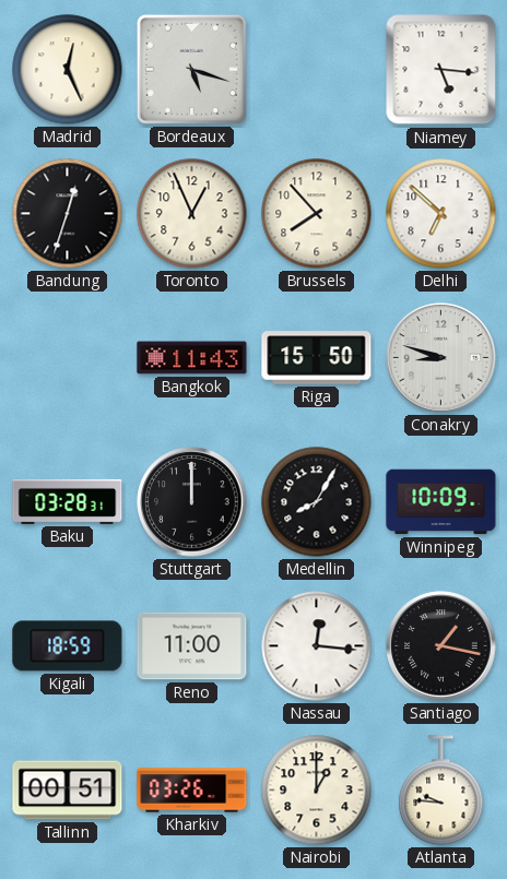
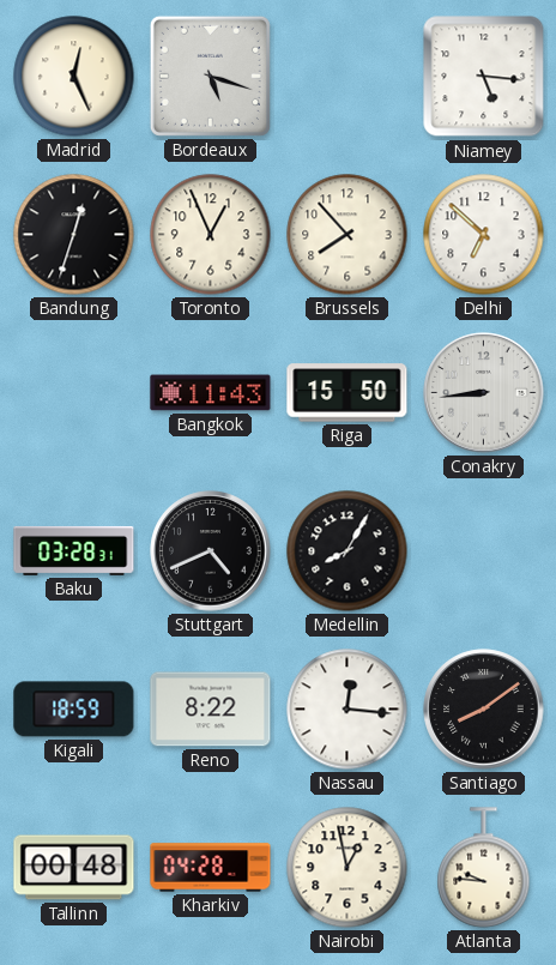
Conakry: 8:48 -> 8:44
Stuttgart: 12:00 -> 4:41
Winnipeg: 10:09 -> none
Reno: 11:00 -> 8:22
Santiago: 1:17 -> 8:09
Tallinn: 00:51 -> 00:48
Kharkiv: 03:26 -> 04:28
Nairobi: 1:00 -> 12:58
